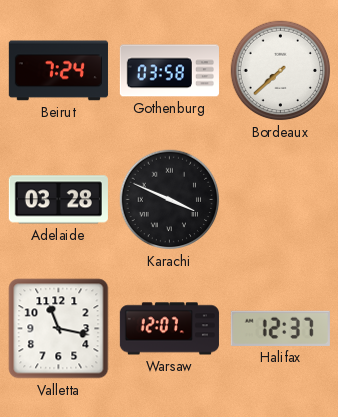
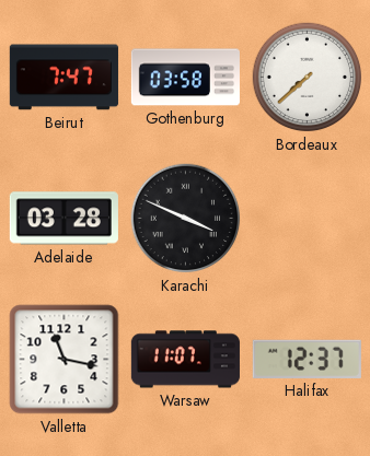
Beirut: 7:24 -> 7:47
Warsaw: 12:07 -> 11:07
